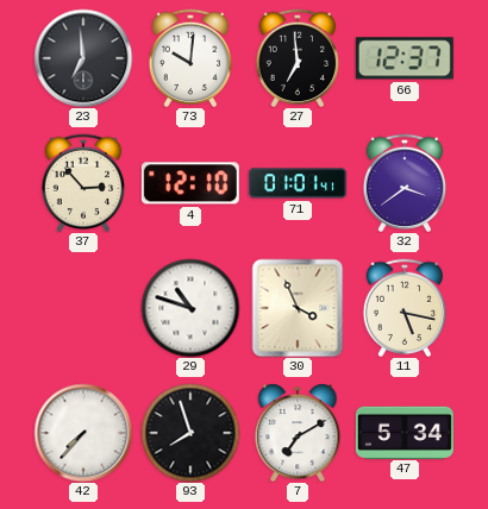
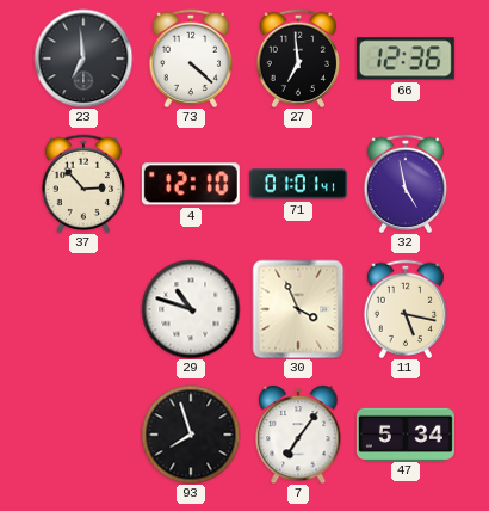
73: 10:01 -> 4:22
66: 12:37 -> 12:36
32: 3:39 -> 4:58
42: 7:37 -> none
7: 7:10 -> 7:06
